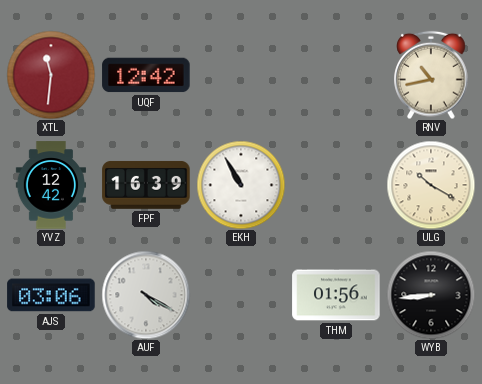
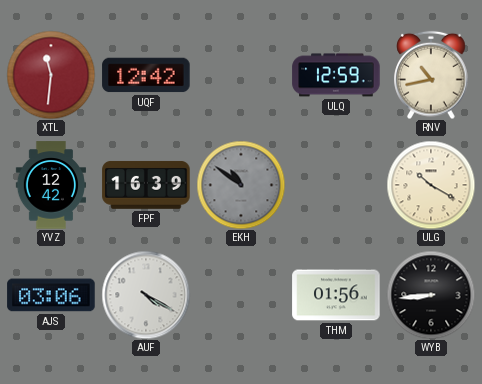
ULQ: none -> 12:59
EKH: 10:55 -> 10:51
EKH dial: white -> grey
